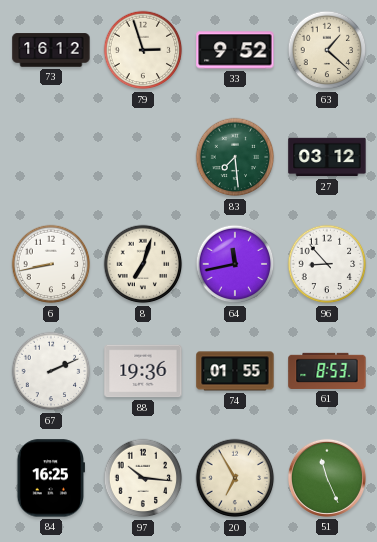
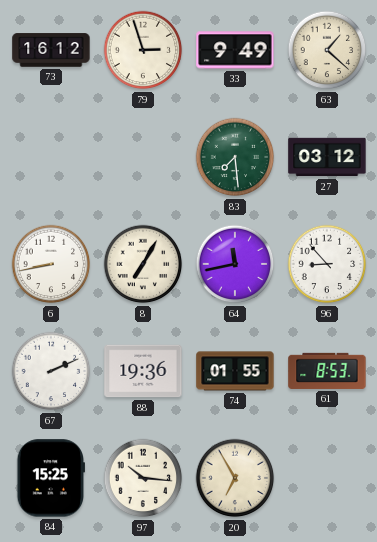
33: 9:52 -> 9:49
8: 7:03 -> 7:05
84: 16:25 -> 15:25
51: 11:26 -> none
